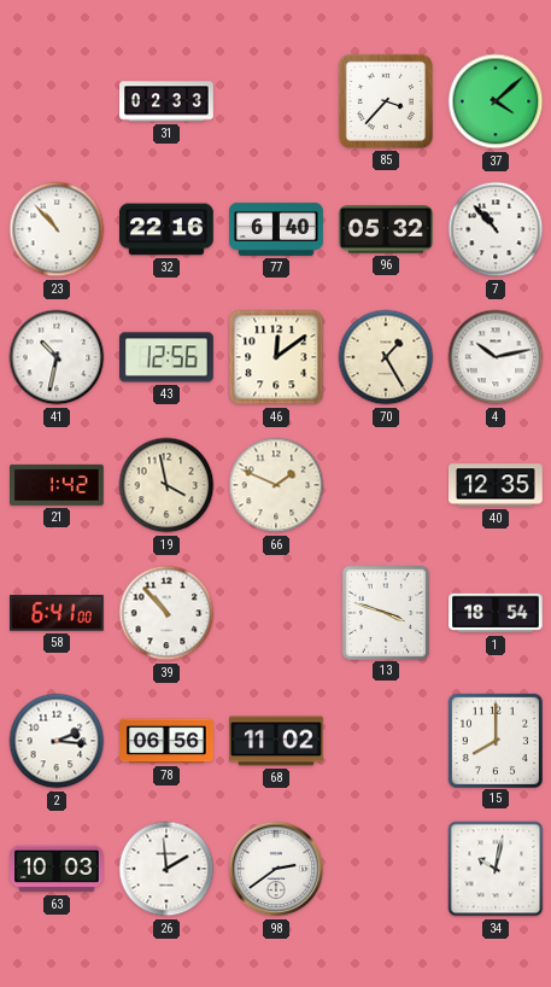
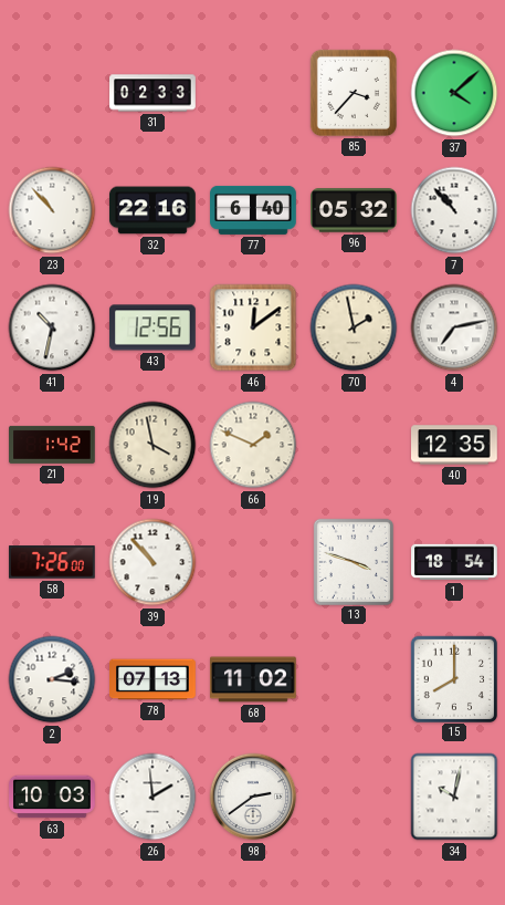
70: 1:25 -> 1:58
4: 10:13 -> 7:13
58: 6:41 -> 7:26
78: 06:56 -> 07:13
